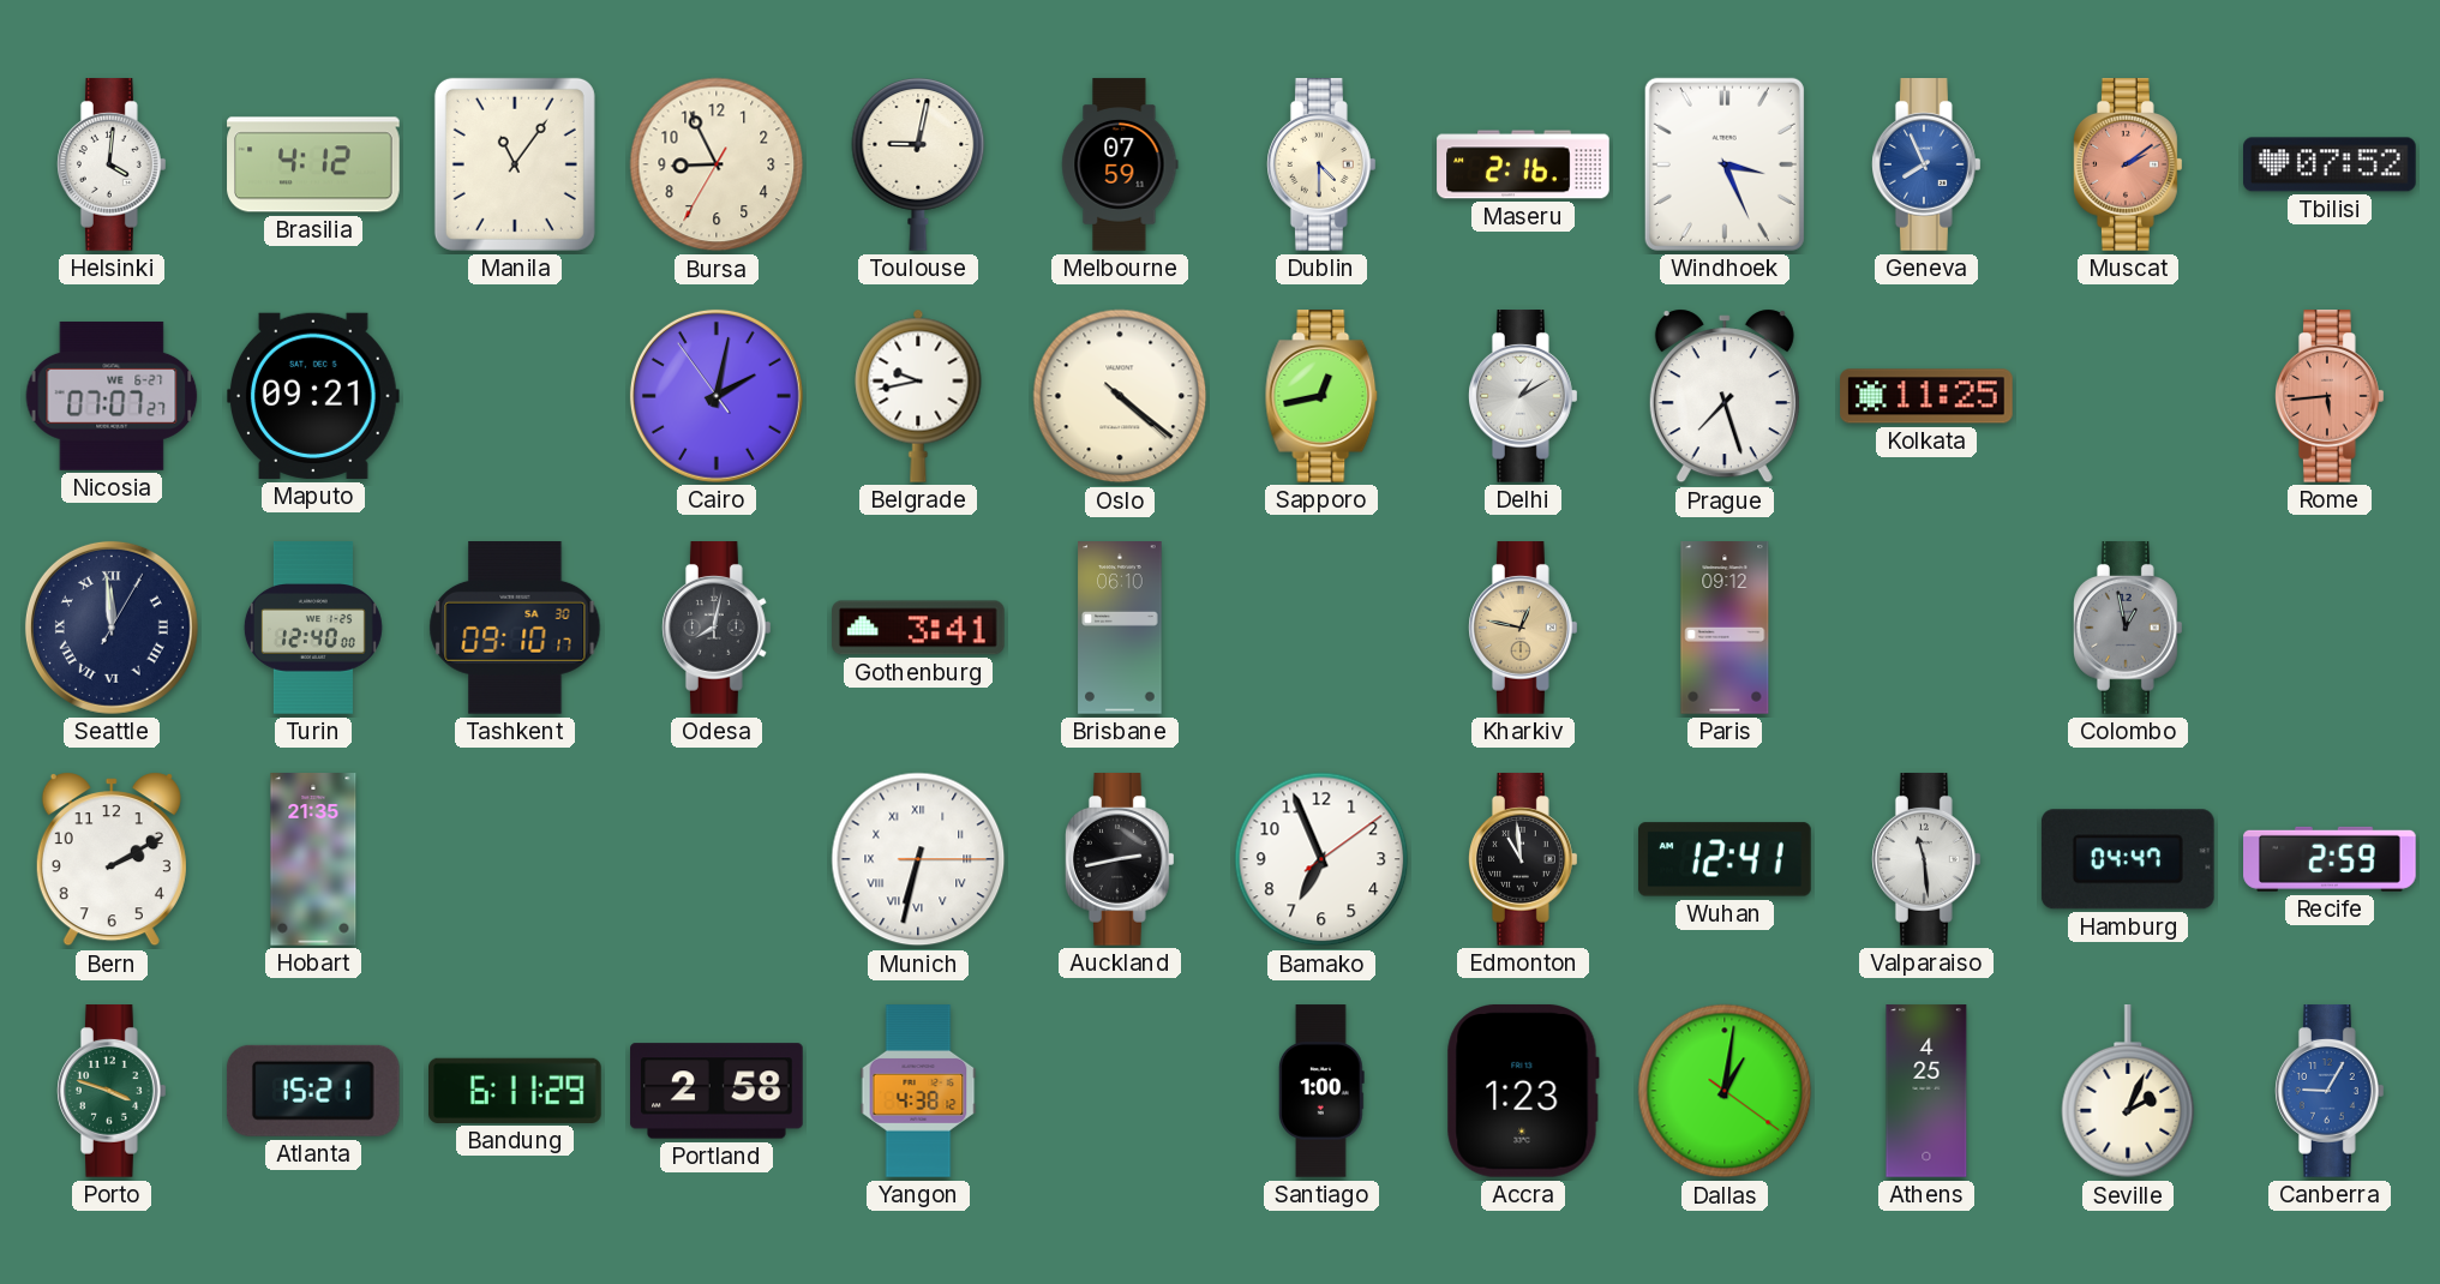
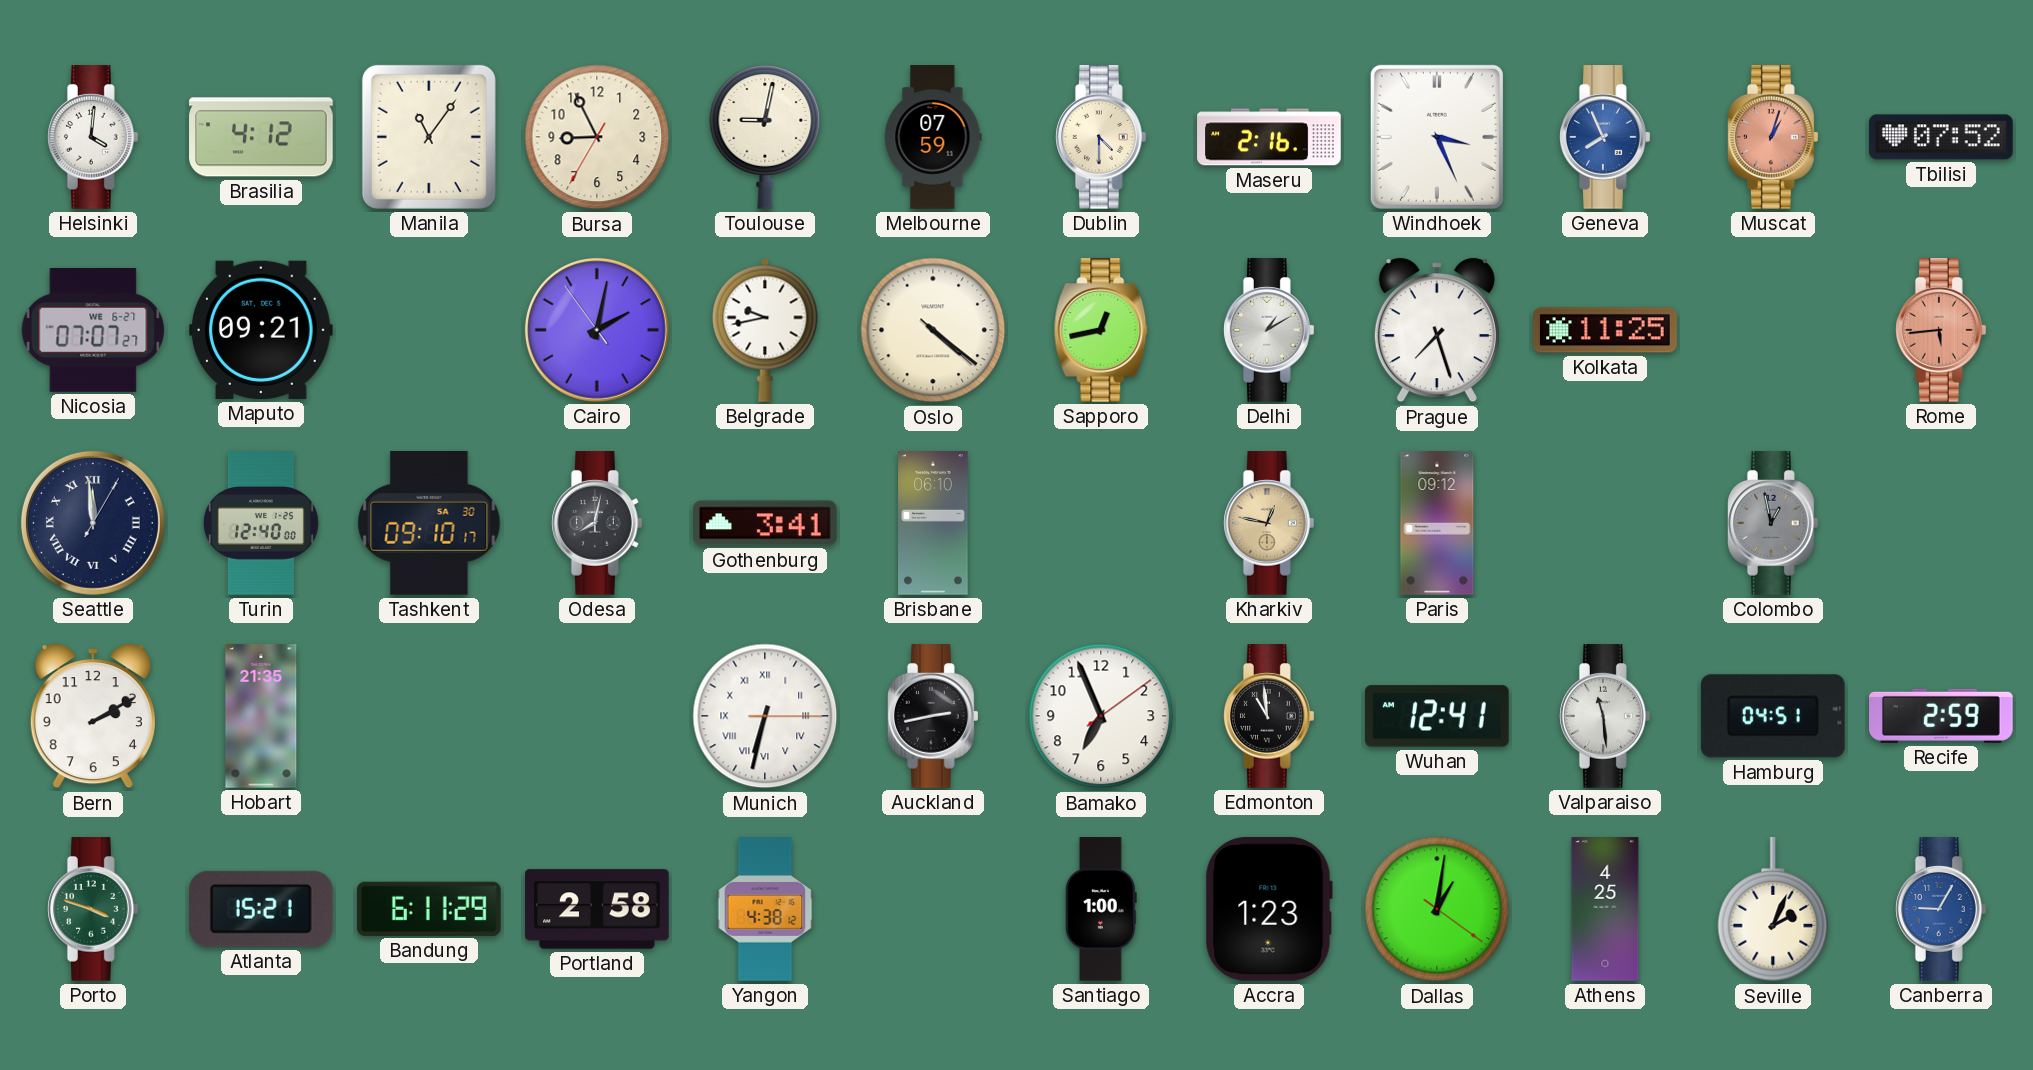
Muscat: 2:09 -> 1:03
Hamburg: 04:47 -> 04:51
